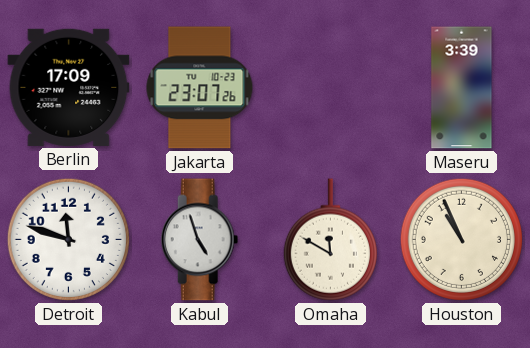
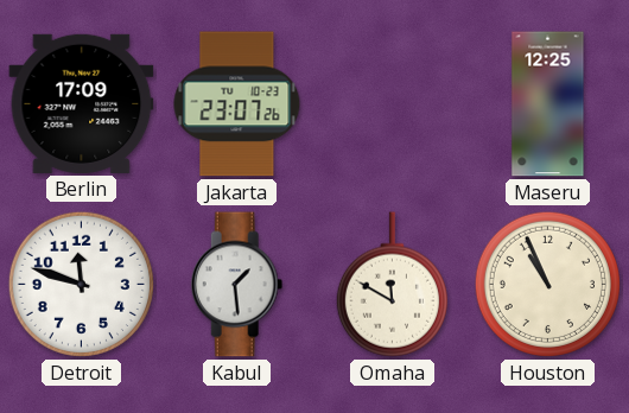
Maseru: 3:39 -> 12:25
Kabul: 4:57 -> 1:29
